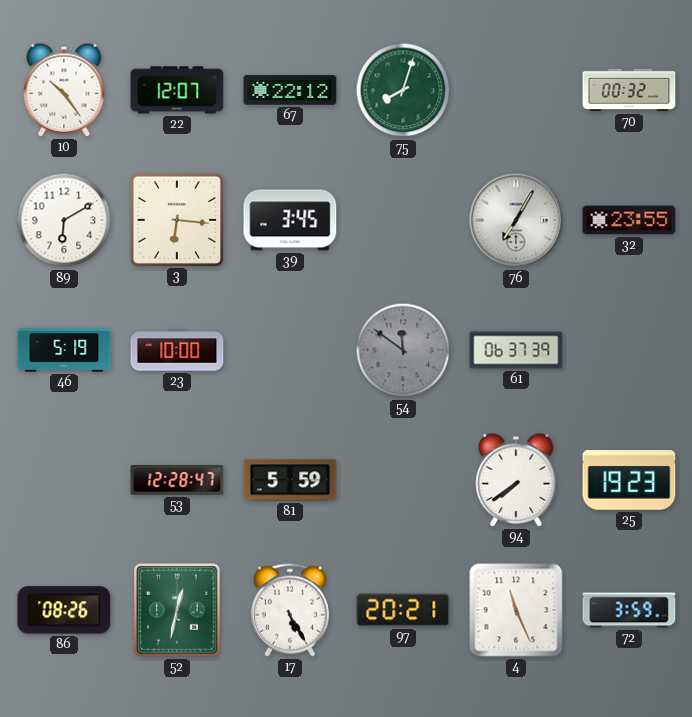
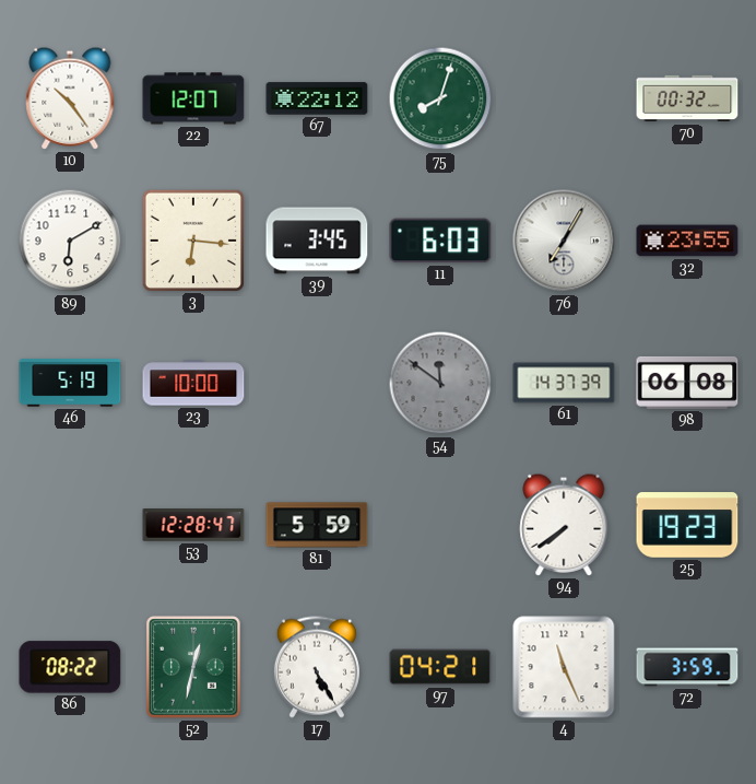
11: none -> 6:03
61: 06:37 -> 14:37
98: none -> 06:08
86: 08:26 -> 08:22
97: 20:21 -> 04:21
